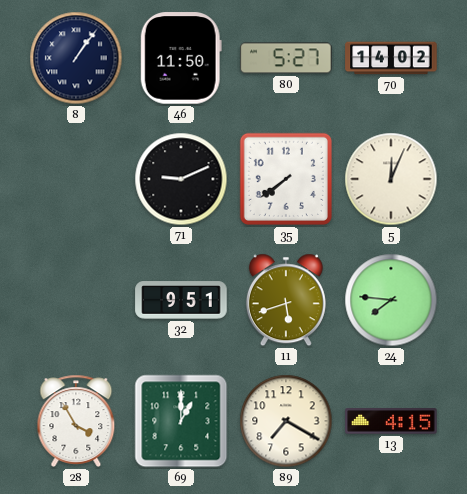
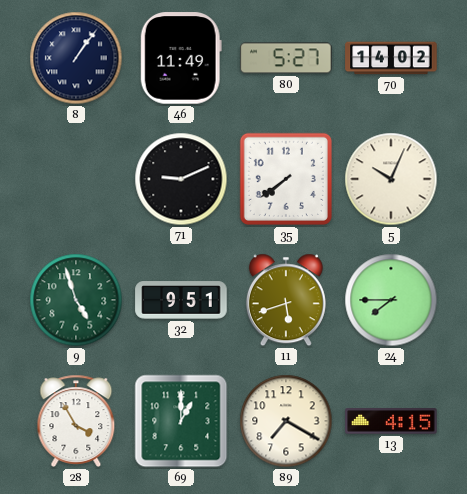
46: 11:50 -> 11:49
5: 12:04 -> 10:04
9: none -> 4:57
24: 7:46 -> 7:45
